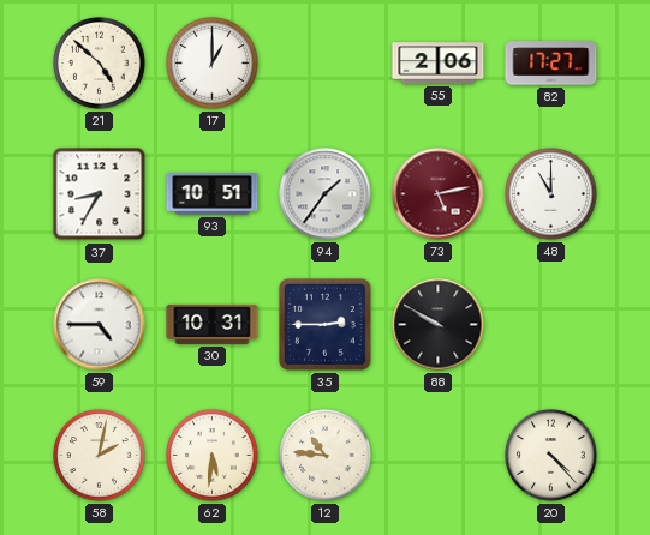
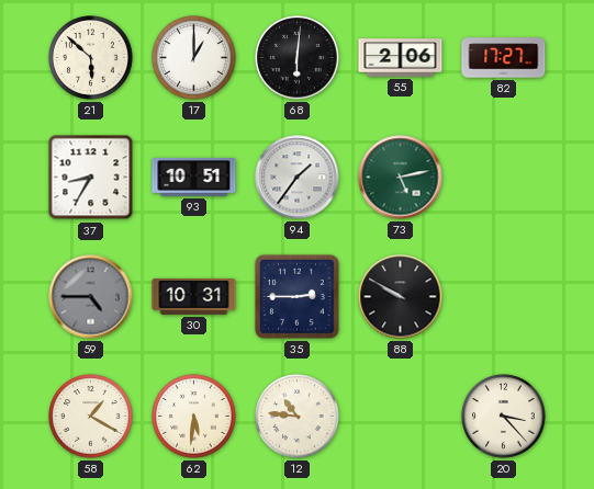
21: 4:52 -> 5:52
68: none -> 6:01
73 dial: burgundy -> green
48: 11:00 -> none
59 dial: white -> grey
58: 2:02 -> 1:20
20: 4:23 -> 3:23
